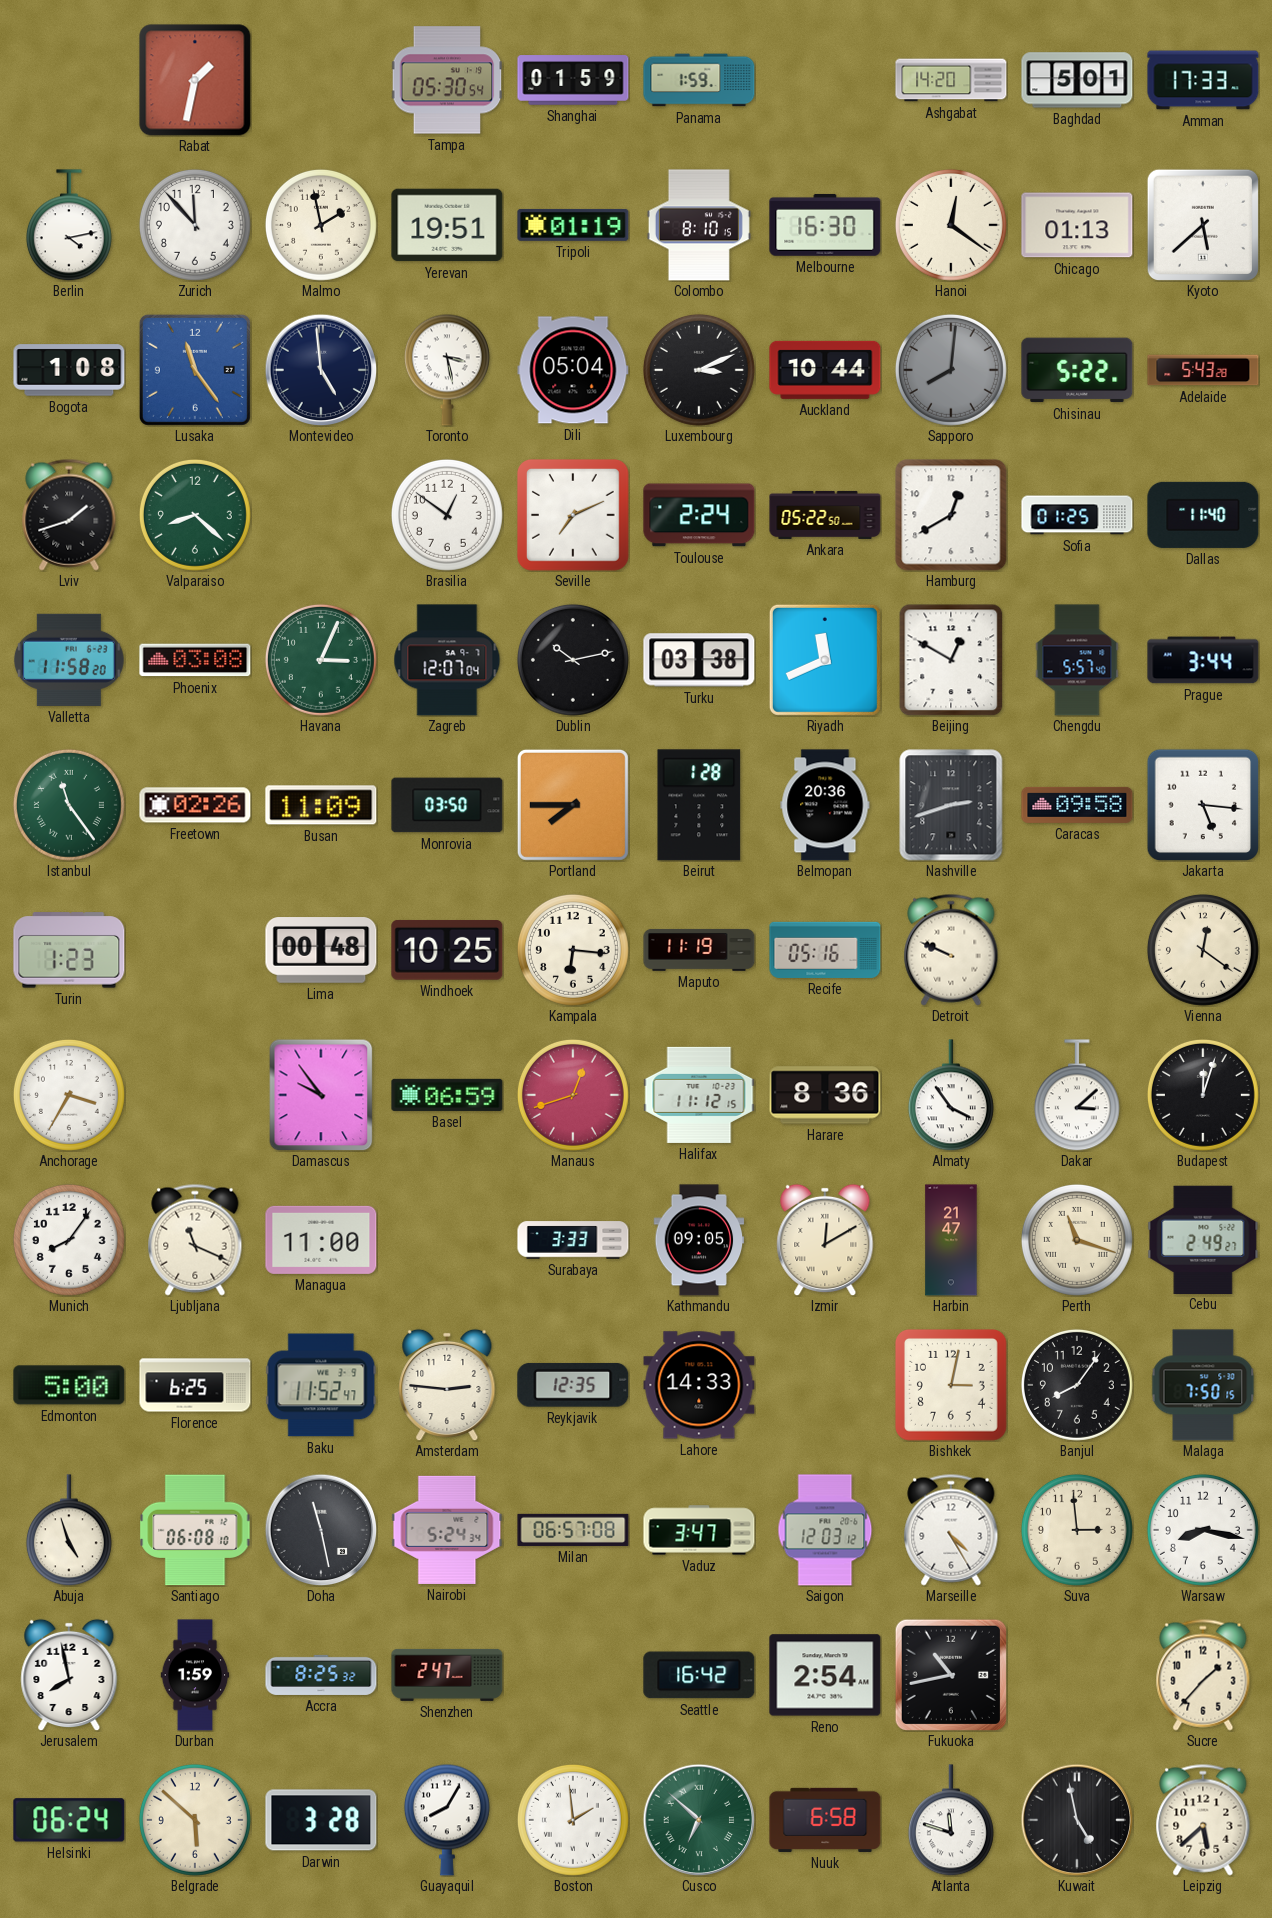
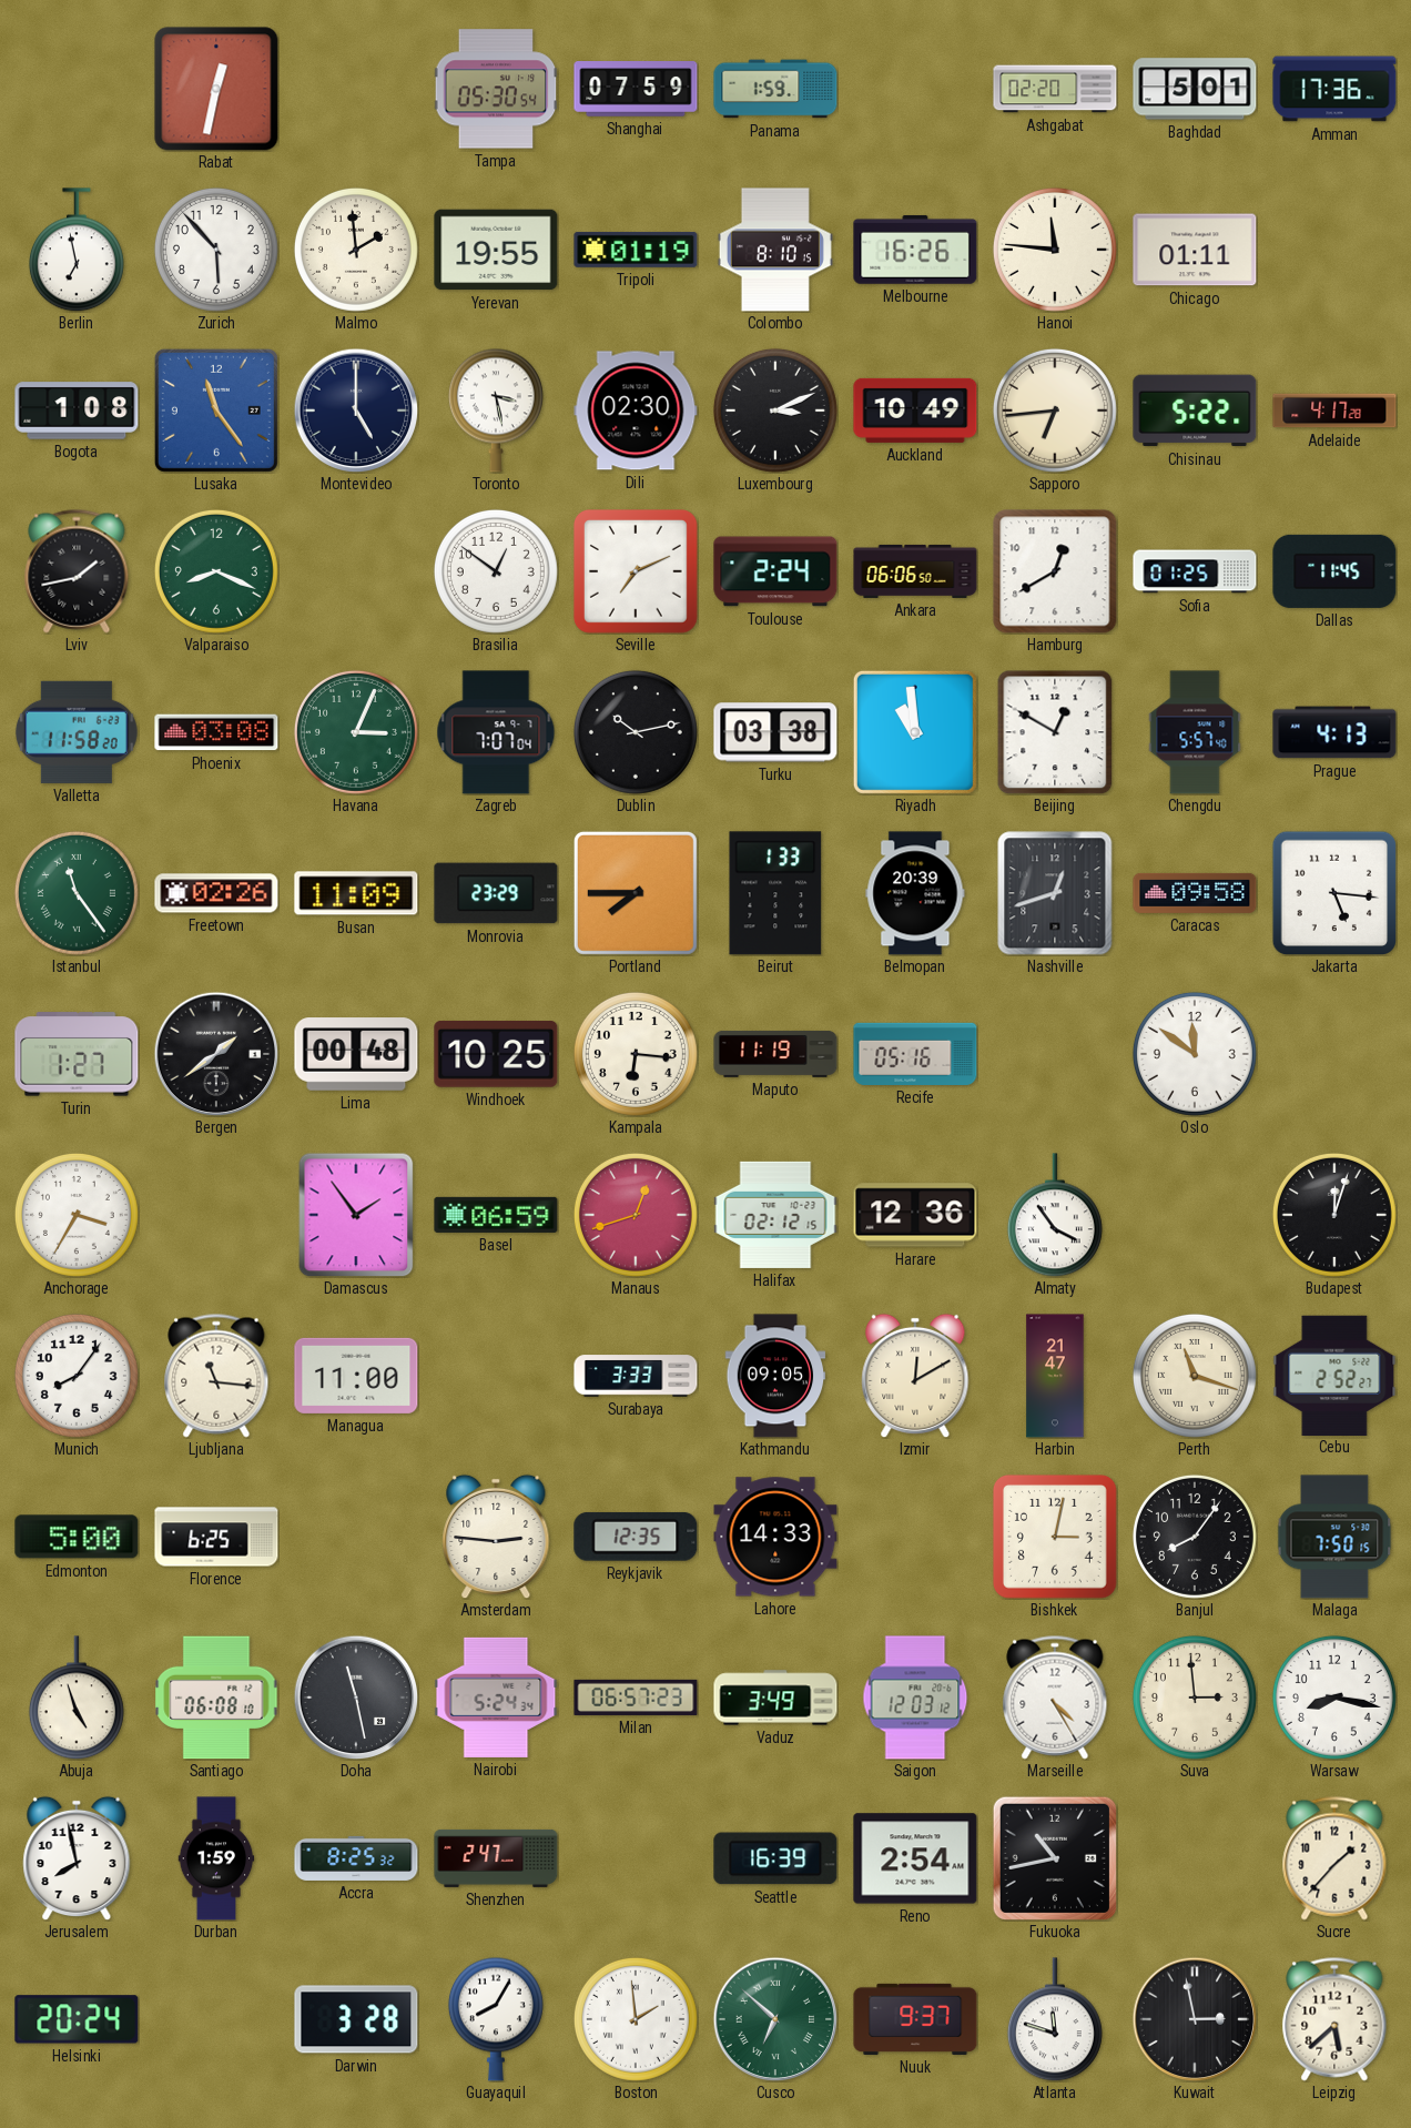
Rabat: 1:32 -> 12:32
Shanghai: 01:59 -> 07:59
Ashgabat: 14:20 -> 02:20
Amman: 17:33 -> 17:36
Berlin: 4:13 -> 6:58
Zurich: 11:53 -> 5:53
Malmo: 1:58 -> 1:59
Yerevan: 19:51 -> 19:55
Melbourne: 16:30 -> 16:26
Hanoi: 12:21 -> 11:46
Chicago: 01:13 -> 01:11
Kyoto: 5:38 -> none
Montevideo: 4:59 -> 5:00
Dili: 05:04 -> 02:30
Auckland: 10:44 -> 10:49
Sapporo: 8:01 -> 6:44
Sapporo dial: grey -> cream
Adelaide: 5:43 -> 4:17
Lviv: 1:42 -> 1:43
Valparaiso: 8:22 -> 8:19
Ankara: 05:22 -> 06:06
Dallas: 11:40 -> 11:45
Zagreb: 12:07 -> 7:07
Riyadh: 11:41 -> 10:59
Prague: 3:44 -> 4:13
Monrovia: 03:50 -> 23:29
Beirut: 1:28 -> 1:33
Belmopan: 20:36 -> 20:39
Nashville: 2:42 -> 12:42
Turin: 1:23 -> 1:27
Bergen: none -> 1:39
Detroit: 9:49 -> none
Oslo: none -> 11:51
Vienna: 12:21 -> none
Damascus: 9:54 -> 1:54
Halifax: 11:12 -> 02:12
Harare: 8:36 -> 12:36
Dakar: 3:08 -> none
Ljubljana: 11:19 -> 11:16
Cebu: 2:49 -> 2:52
Baku: 11:52 -> none
Milan: 06:57:08 -> 06:57:23
Vaduz: 3:47 -> 3:49
Seattle: 16:42 -> 16:39
Helsinki: 06:24 -> 20:24
Belgrade: 5:52 -> none
Nuuk: 6:58 -> 9:37
Kuwait: 4:58 -> 2:58
